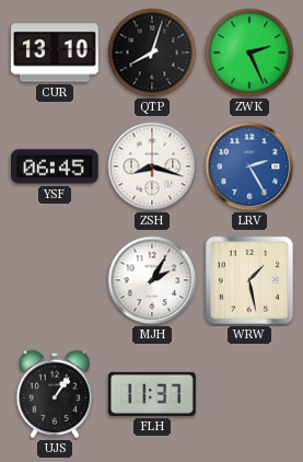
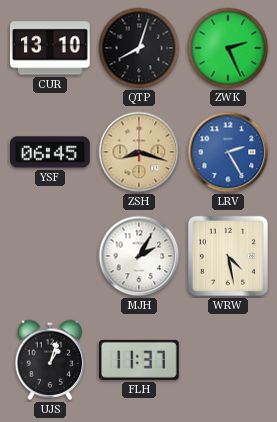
ZSH dial: white -> champagne
WRW: 1:28 -> 4:28
UJS: 1:06 -> 1:03
